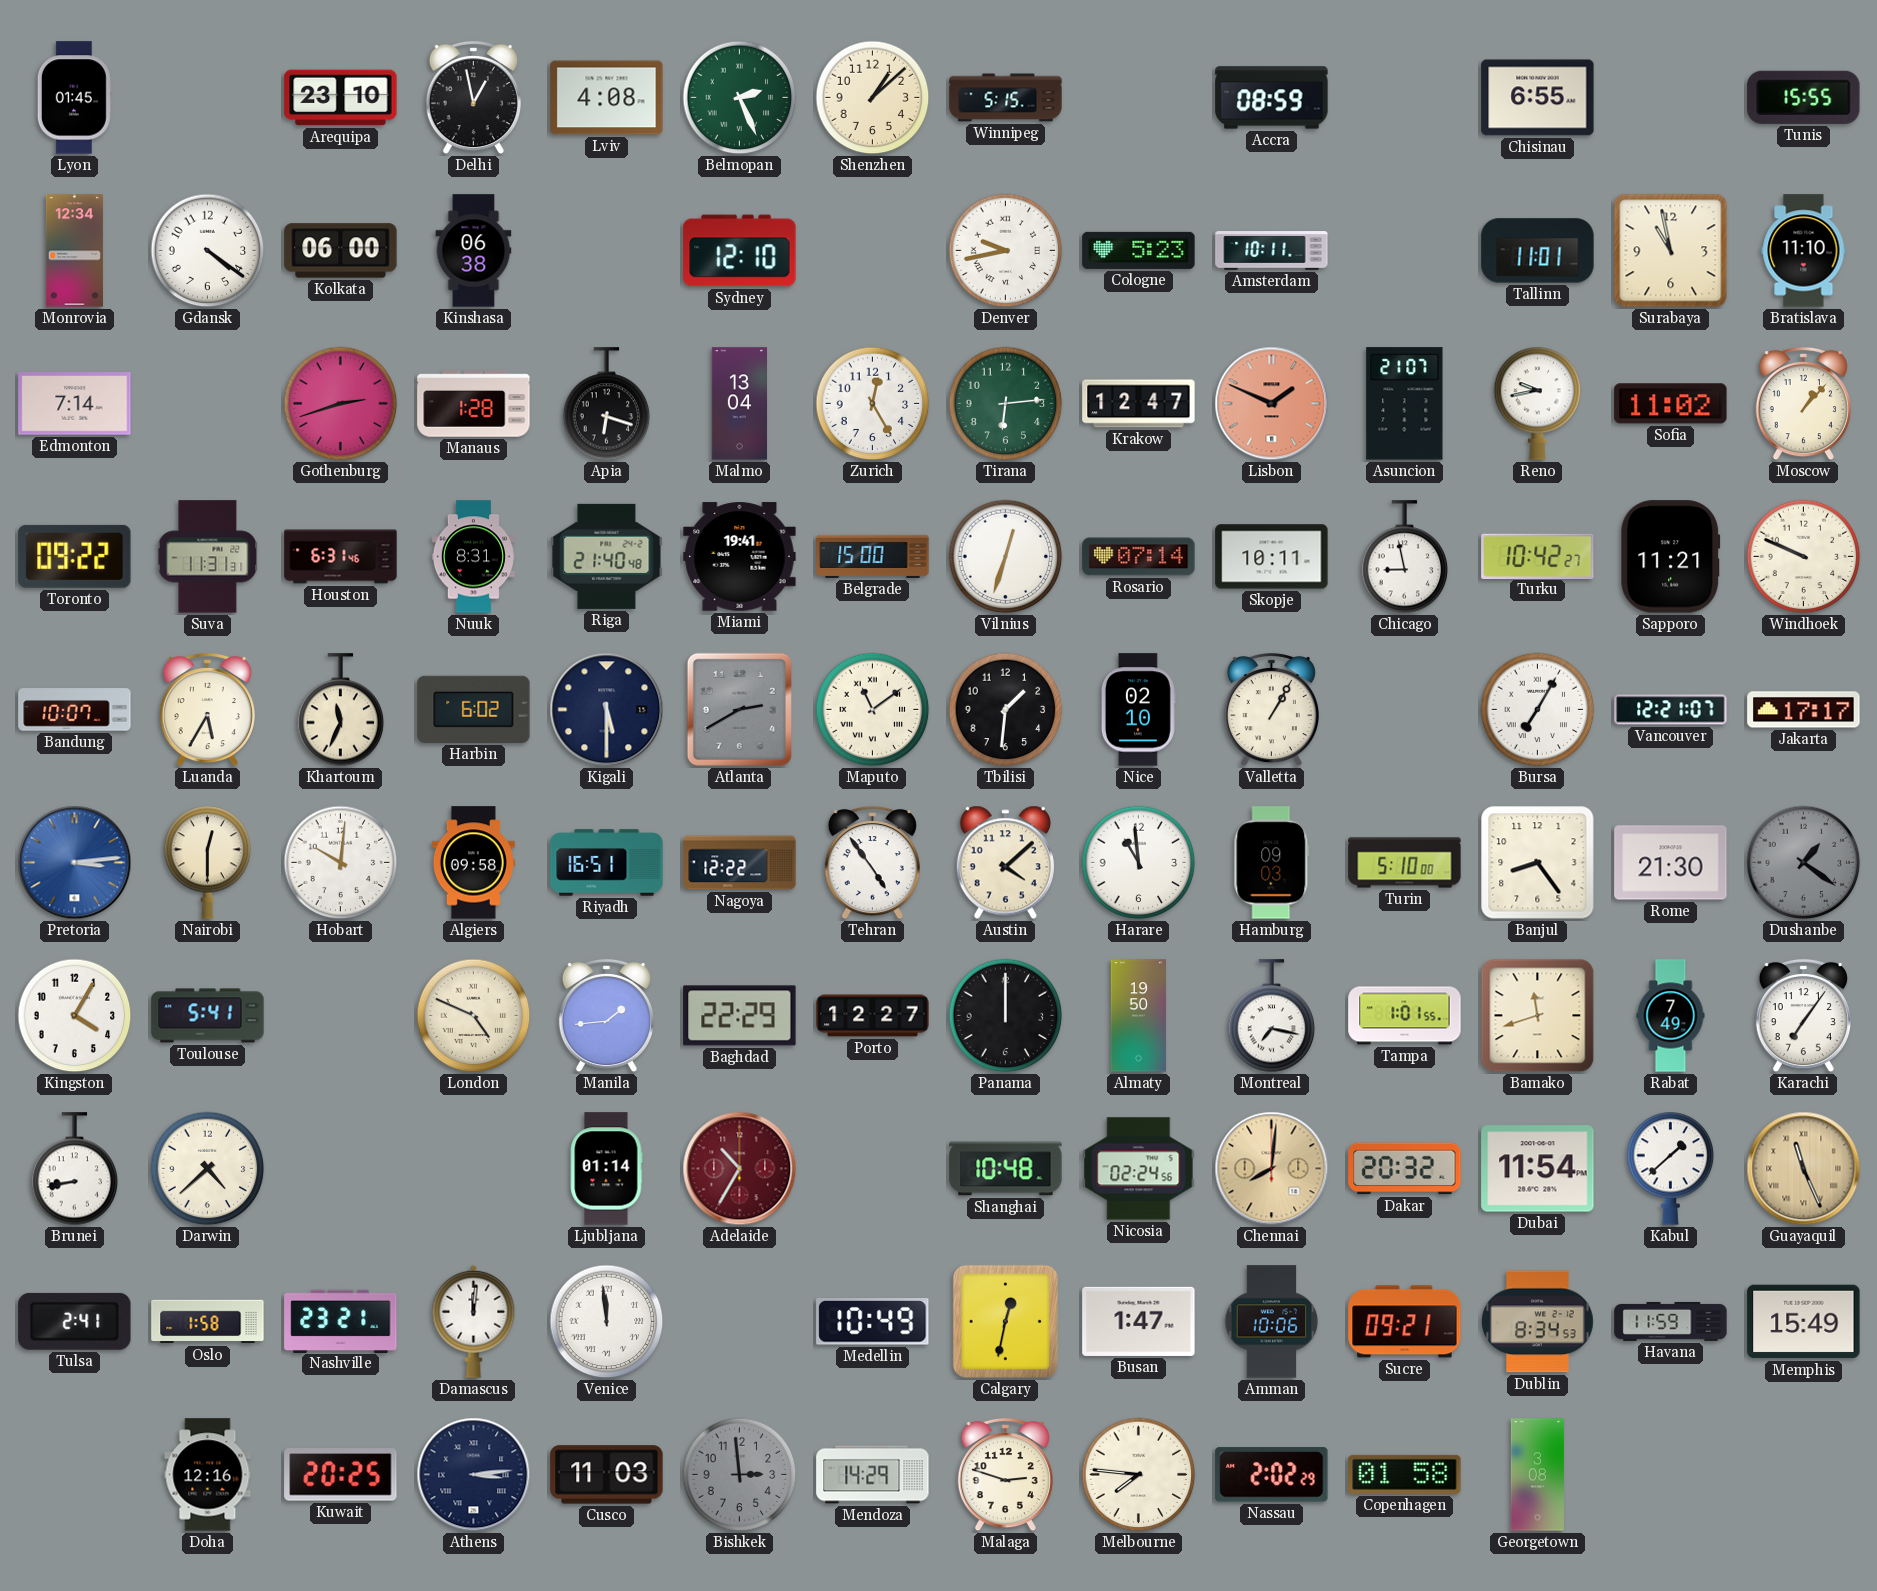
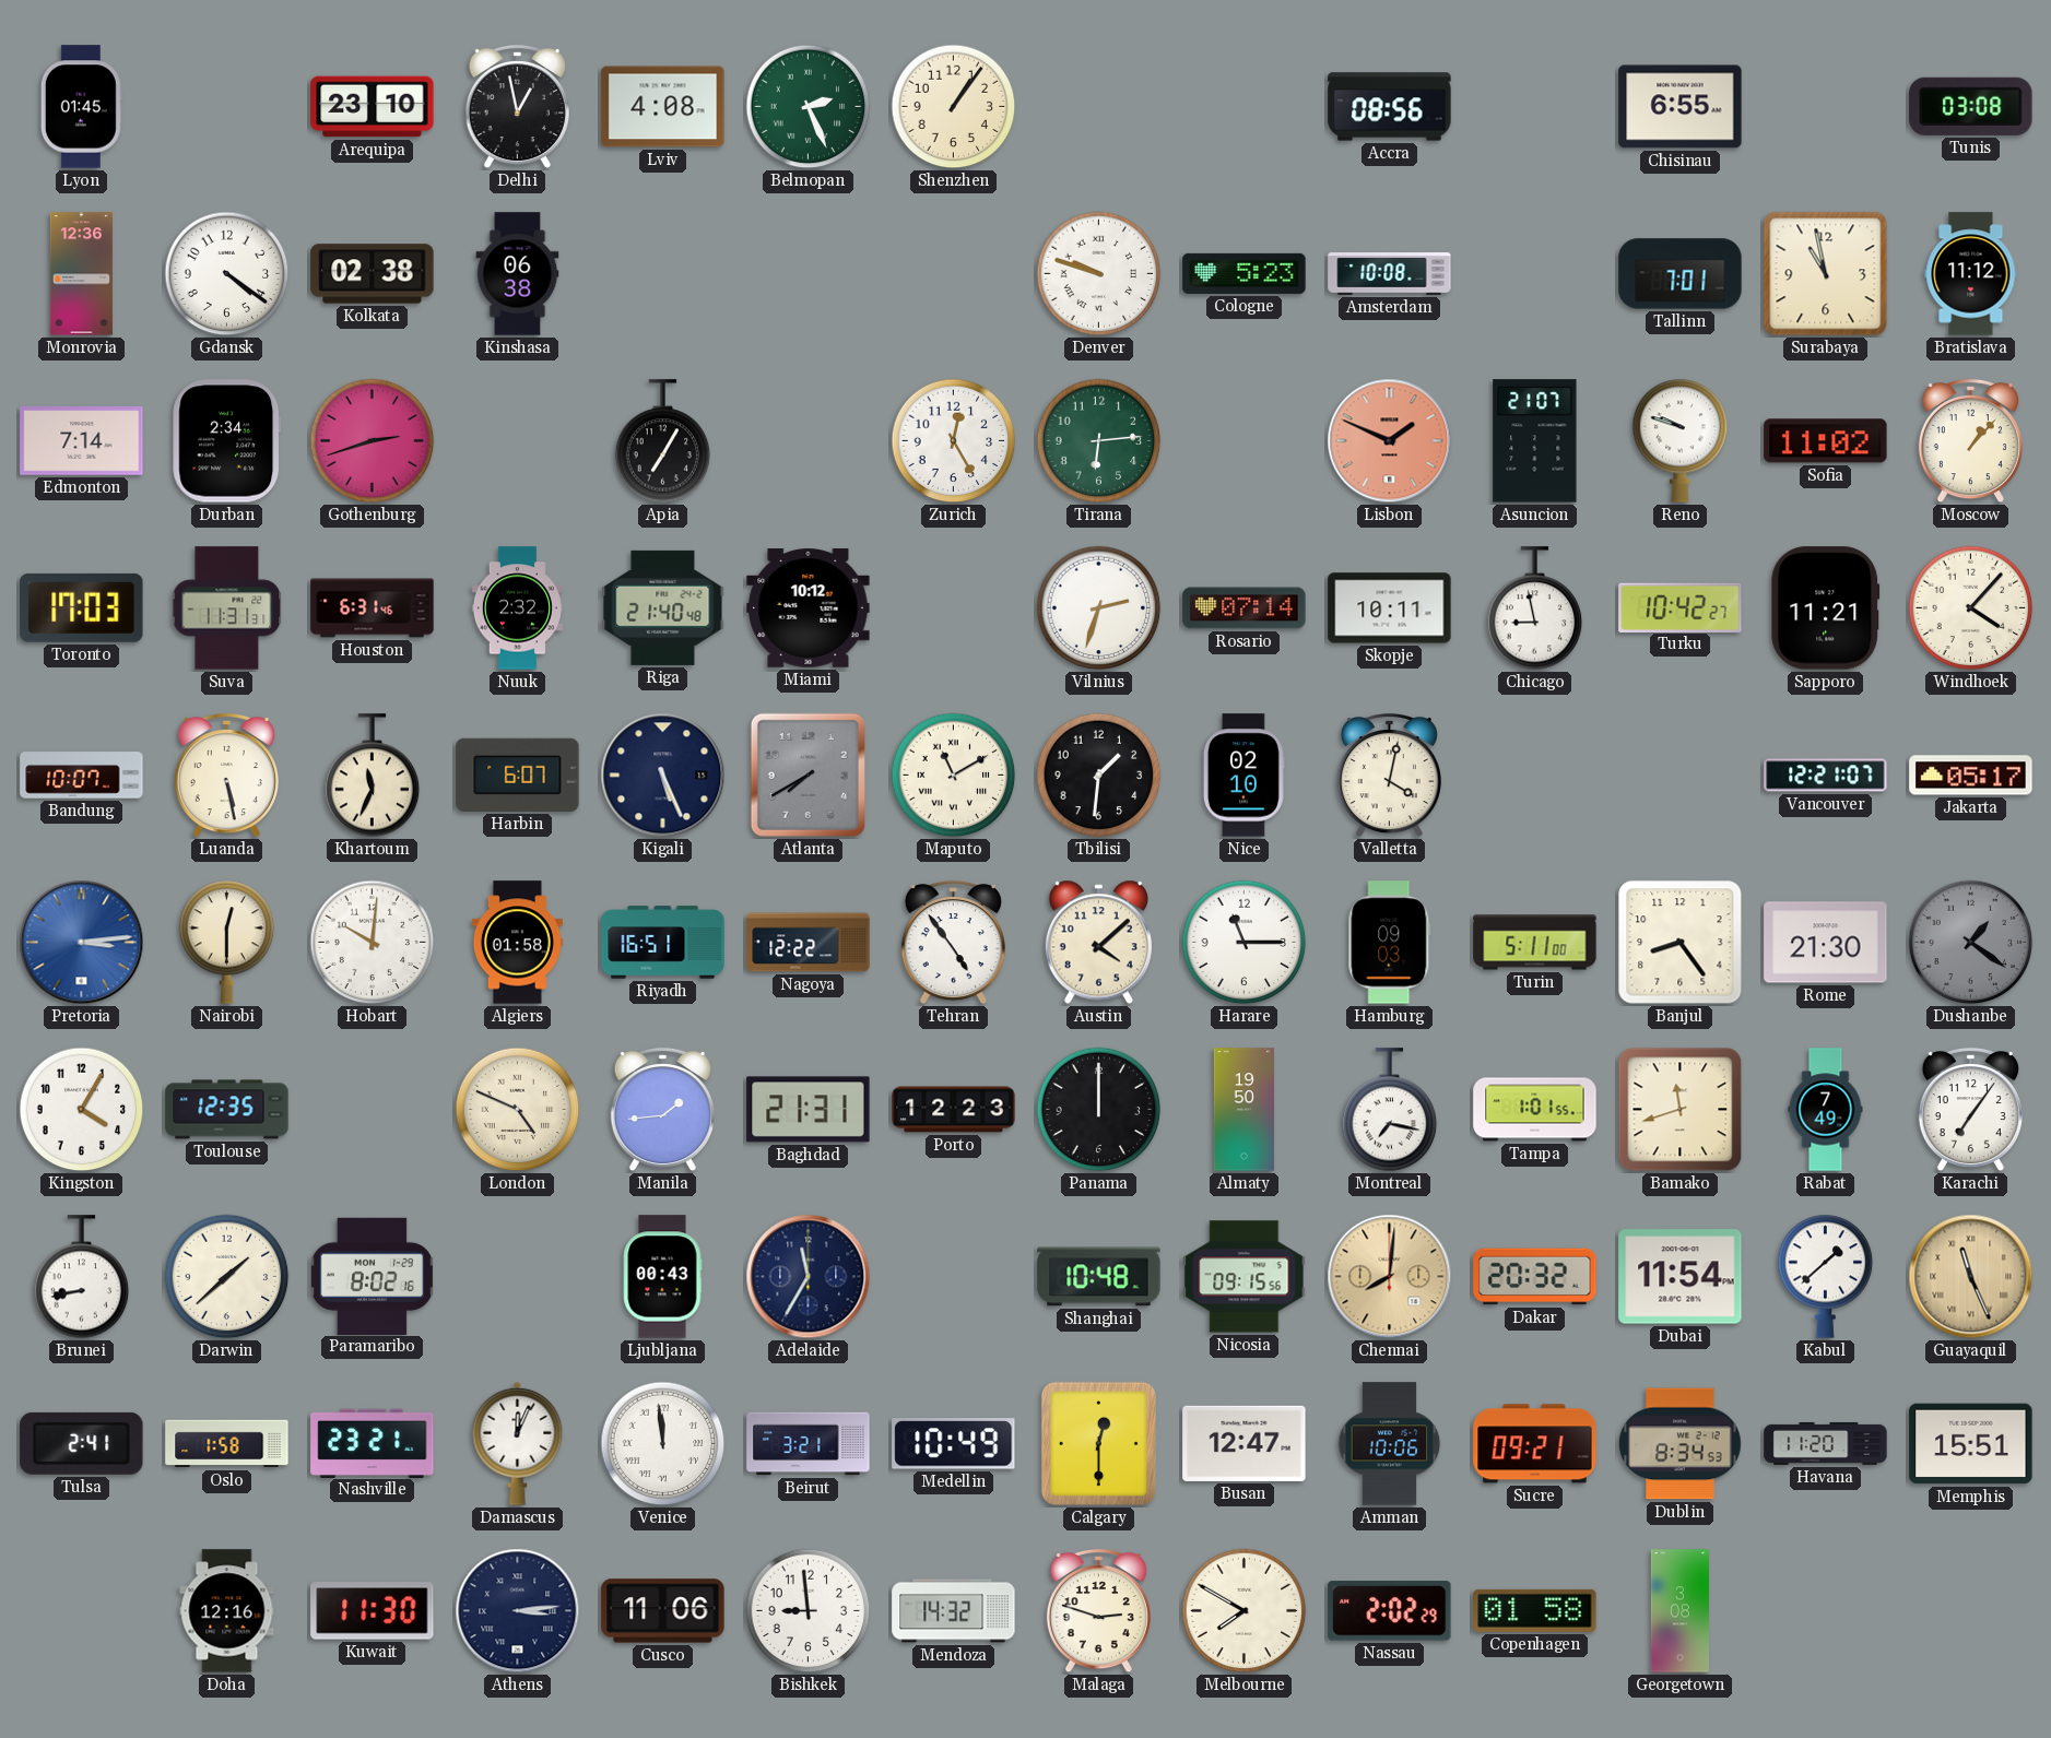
Shenzhen: 1:08 -> 1:06
Winnipeg: 5:15 -> none
Accra: 08:59 -> 08:56
Tunis: 15:55 -> 03:08
Monrovia: 12:34 -> 12:36
Kolkata: 06:00 -> 02:38
Sydney: 12:10 -> none
Denver: 9:43 -> 9:48
Amsterdam: 10:11 -> 10:08
Tallinn: 11:01 -> 7:01
Bratislava: 11:10 -> 11:12
Durban: none -> 2:34
Manaus: 1:28 -> none
Apia: 6:18 -> 7:05
Malmo: 13:04 -> none
Krakow: 12:47 -> none
Reno: 9:43 -> 9:48
Toronto: 09:22 -> 17:03
Nuuk: 8:31 -> 2:32
Miami: 19:41 -> 10:12
Belgrade: 15:00 -> none
Vilnius: 12:33 -> 2:33
Windhoek: 9:49 -> 4:07
Luanda: 5:35 -> 5:28
Harbin: 6:02 -> 6:07
Kigali: 5:30 -> 5:26
Atlanta: 2:40 -> 7:40
Maputo: 11:09 -> 11:10
Valletta: 1:05 -> 4:02
Bursa: 7:05 -> none
Jakarta: 17:17 -> 05:17
Algiers: 09:58 -> 01:58
Harare: 10:59 -> 11:15
Turin: 5:10 -> 5:11
Toulouse: 5:41 -> 12:35
Baghdad: 22:29 -> 21:31
Porto: 12:27 -> 12:23
Darwin: 4:38 -> 1:38
Paramaribo: none -> 8:02
Ljubljana: 01:14 -> 00:43
Adelaide: 10:35 -> 11:35
Adelaide dial: burgundy -> navy
Nicosia: 02:24 -> 09:15
Damascus: 12:01 -> 12:04
Beirut: none -> 3:21
Calgary: 12:32 -> 12:30
Busan: 1:47 -> 12:47
Havana: 11:59 -> 11:20
Memphis: 15:49 -> 15:51
Kuwait: 20:25 -> 11:30
Cusco: 11:03 -> 11:06
Bishkek: 2:59 -> 8:59
Bishkek dial: grey -> white
Mendoza: 14:29 -> 14:32
Melbourne: 7:46 -> 7:50
